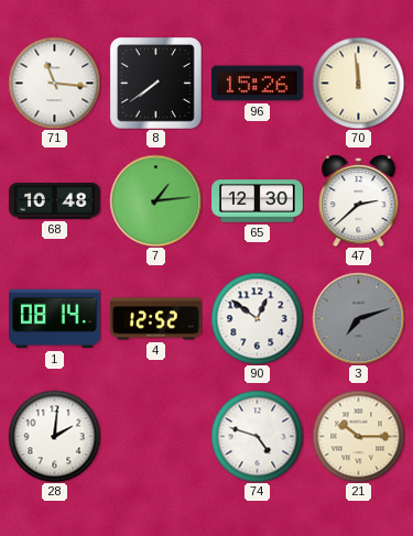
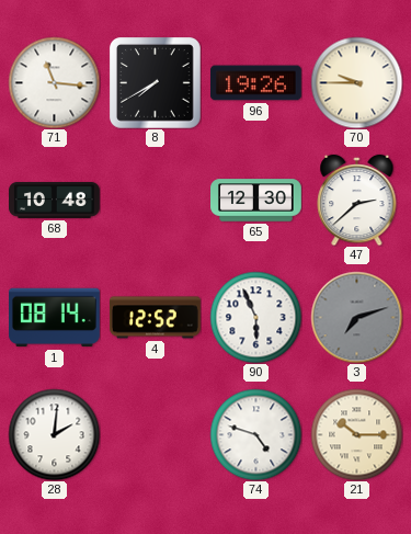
8: 7:39 -> 7:40
96: 15:26 -> 19:26
70: 11:59 -> 9:45
7: 1:14 -> none
90: 12:51 -> 5:56
